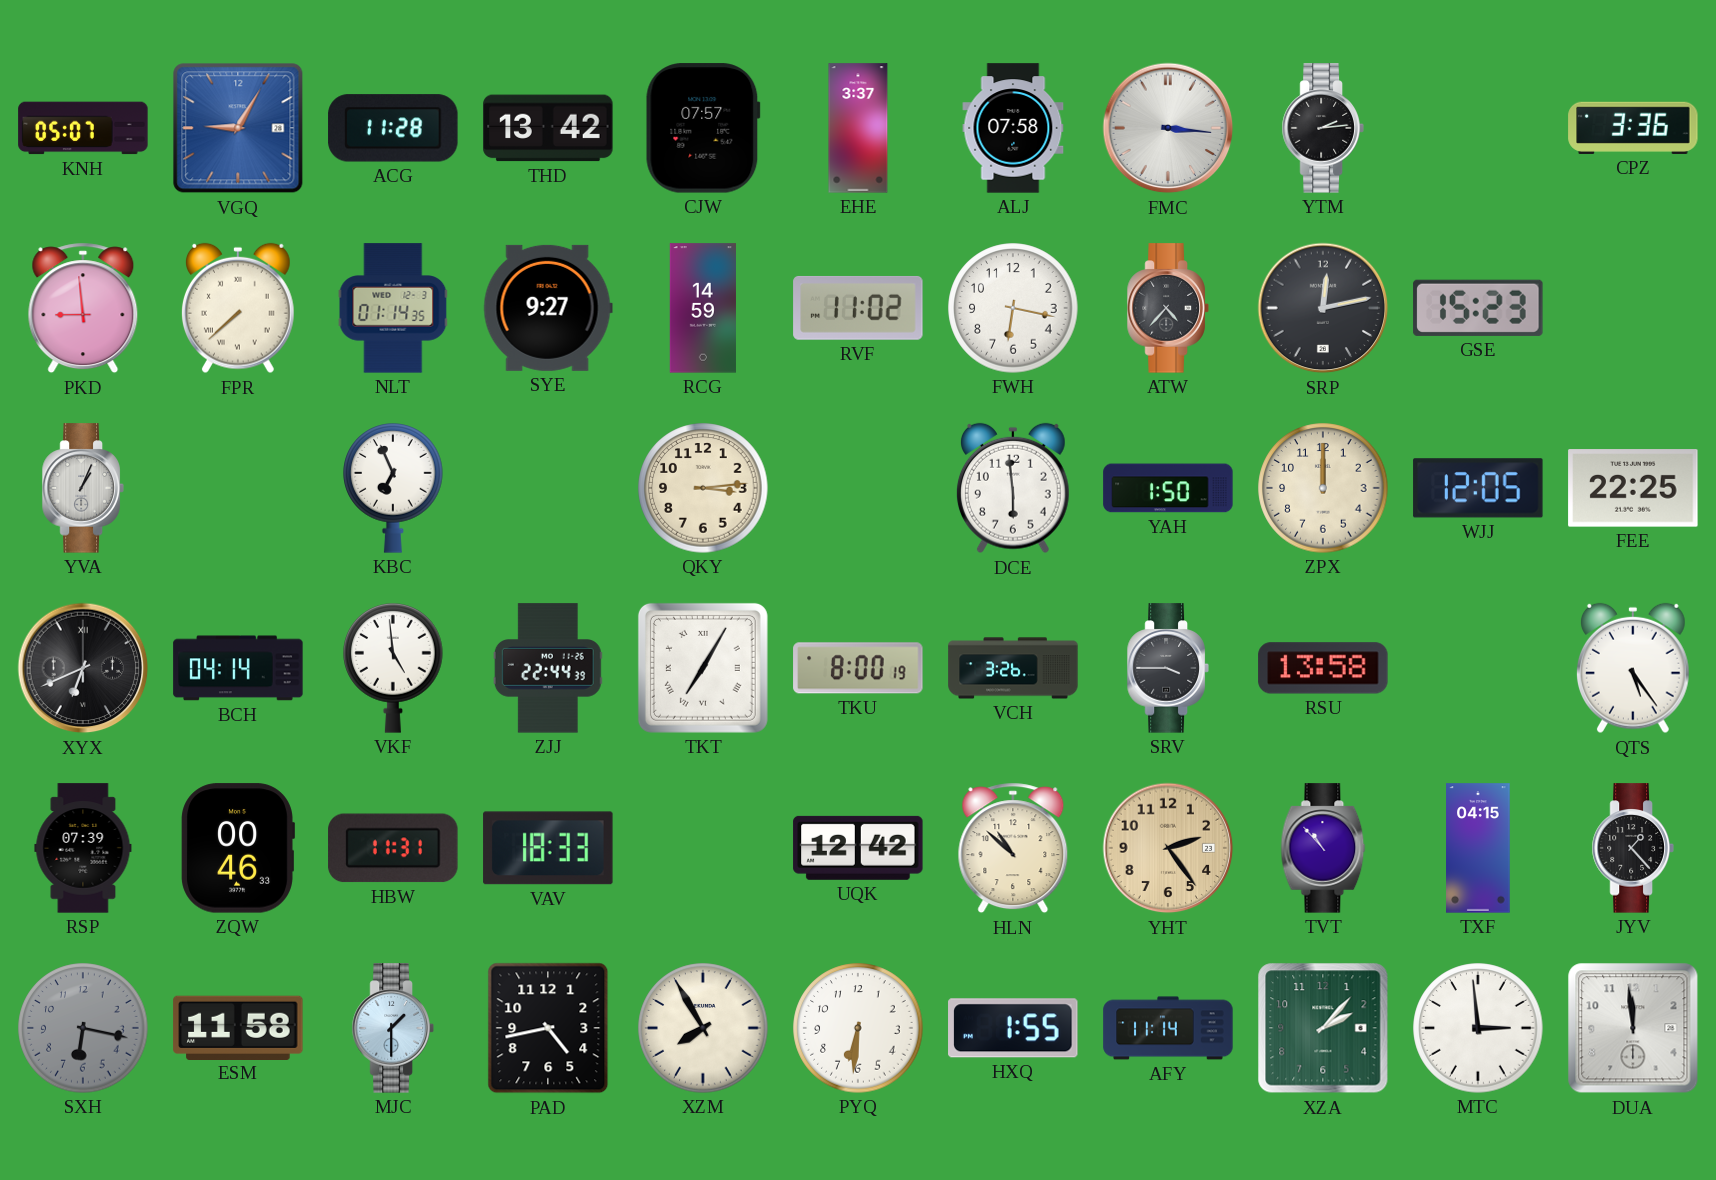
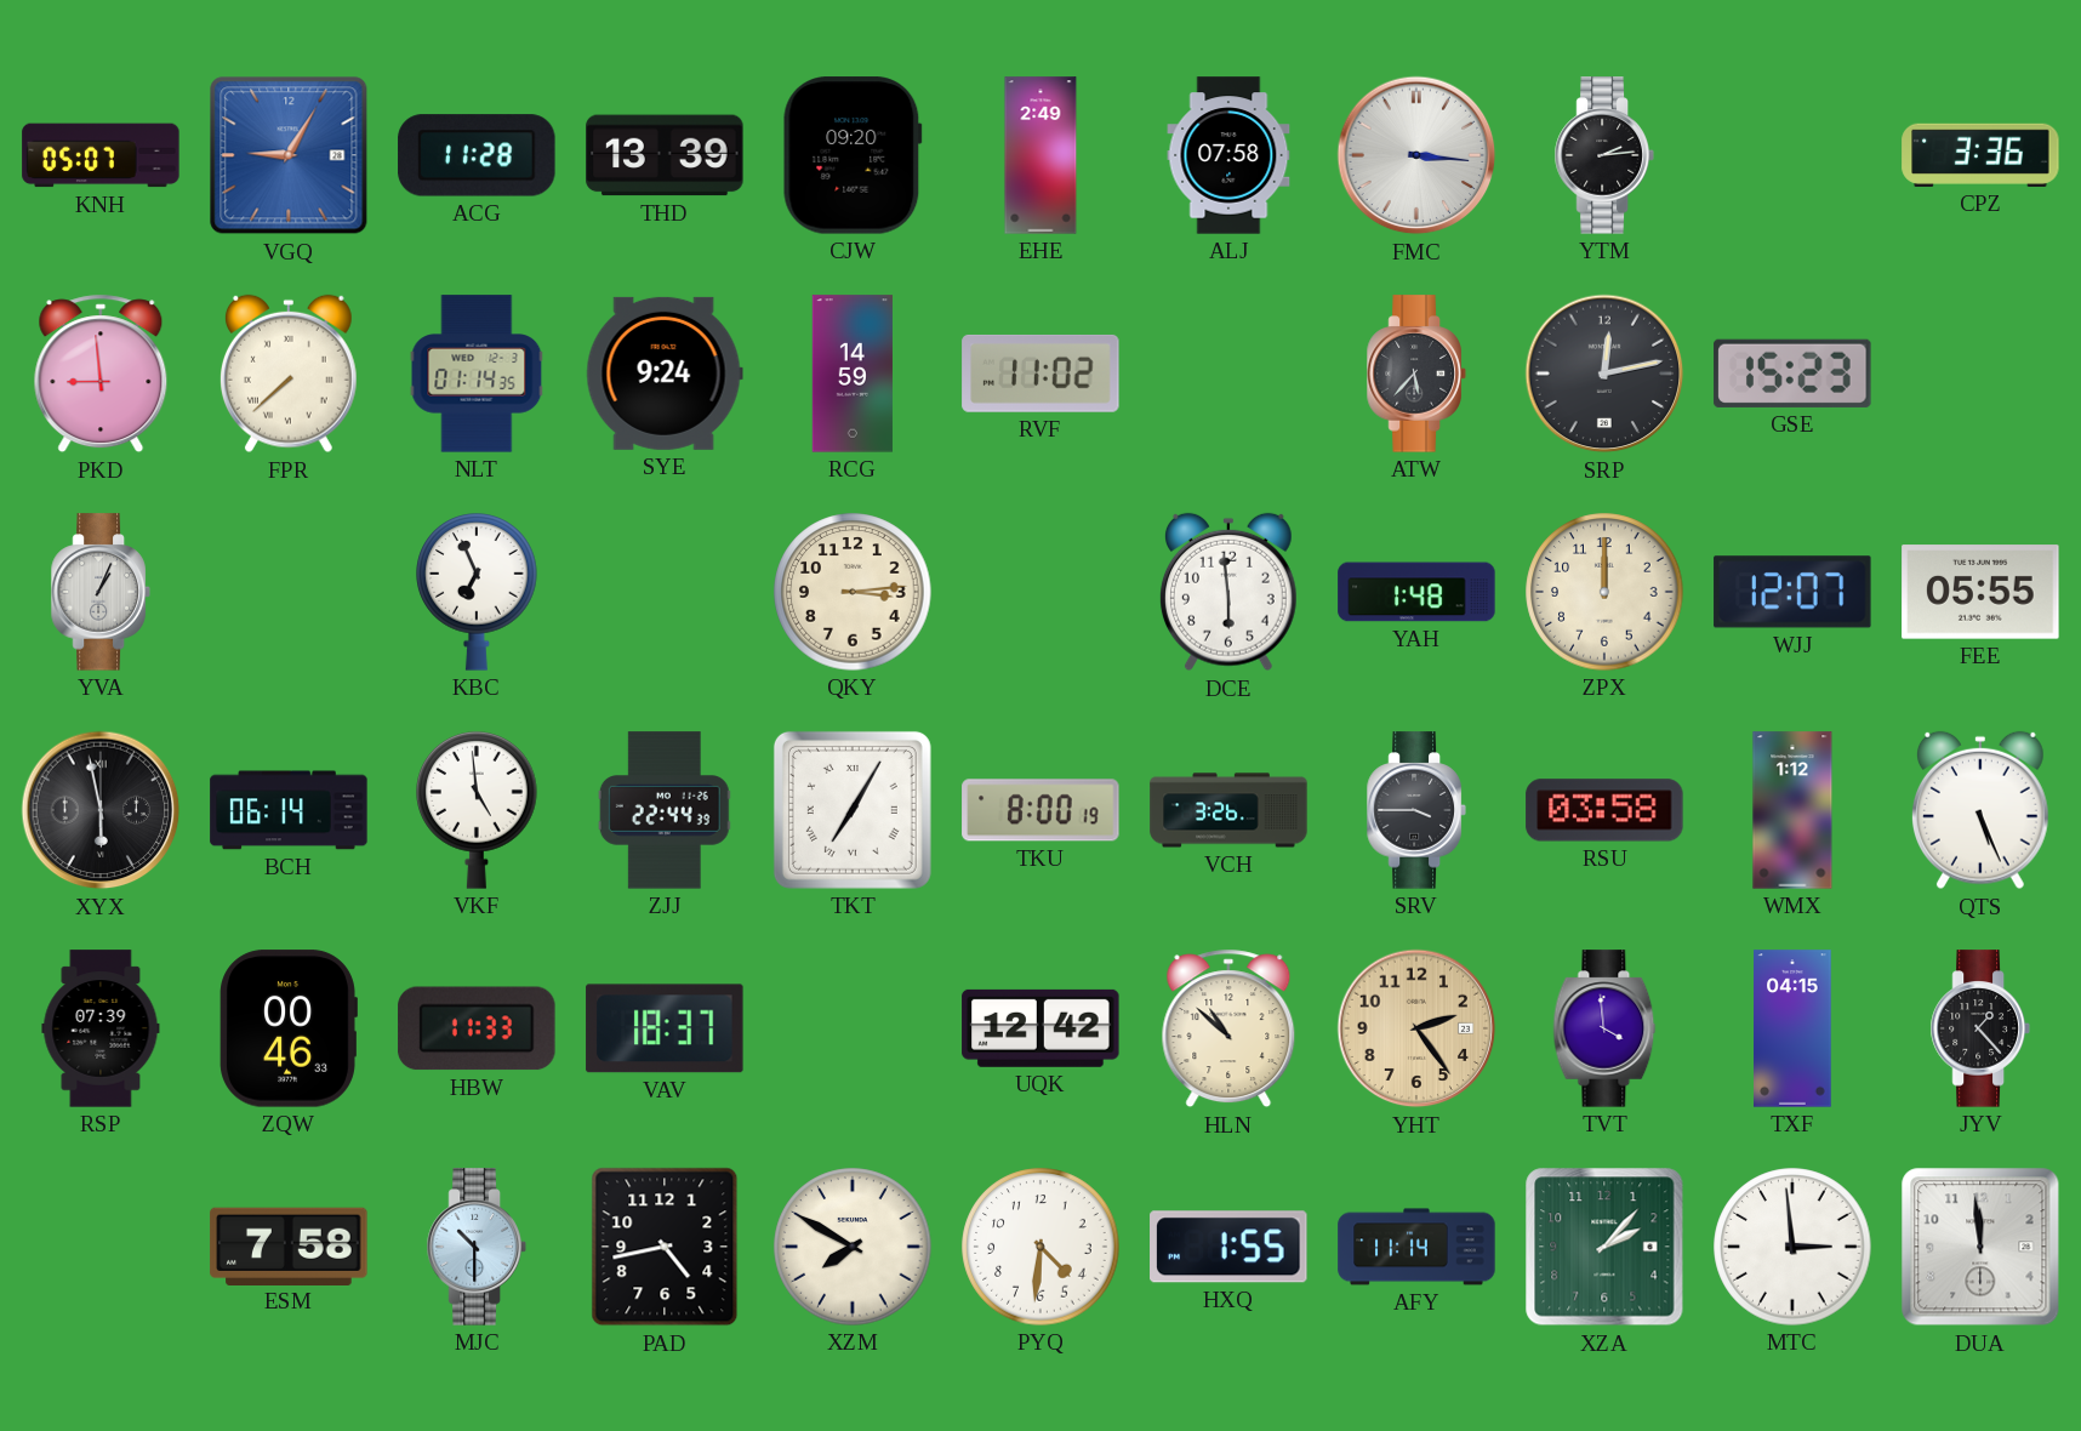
THD: 13:42 -> 13:39
CJW: 07:57 -> 09:20
EHE: 3:37 -> 2:49
SYE: 9:27 -> 9:24
FWH: 6:17 -> none
ATW: 4:37 -> 5:37
YAH: 1:50 -> 1:48
WJJ: 12:05 -> 12:07
FEE: 22:25 -> 05:55
XYX: 6:41 -> 5:58
BCH: 04:14 -> 06:14
RSU: 13:58 -> 03:58
WMX: none -> 1:12
QTS: 5:24 -> 5:26
HBW: 11:31 -> 11:33
VAV: 18:33 -> 18:37
TVT: 10:53 -> 3:59
SXH: 6:17 -> none
ESM: 11:58 -> 7:58
MJC: 1:30 -> 10:30
XZM: 7:55 -> 7:50
PYQ: 6:31 -> 4:31
